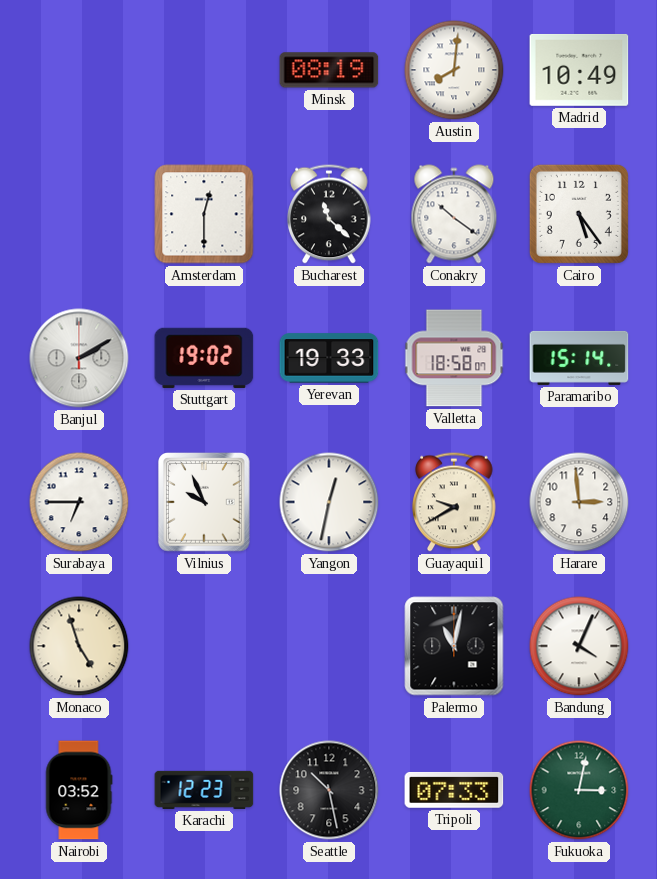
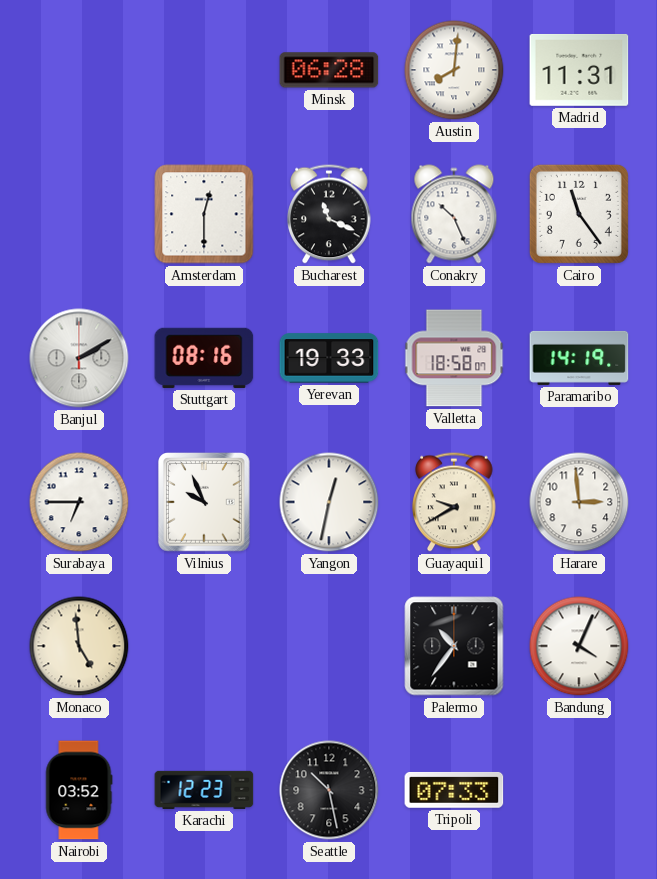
Minsk: 08:19 -> 06:28
Madrid: 10:49 -> 11:31
Bucharest: 11:22 -> 11:19
Conakry: 10:21 -> 10:26
Cairo: 5:24 -> 11:24
Stuttgart: 19:02 -> 08:16
Paramaribo: 15:14 -> 14:19
Monaco: 4:57 -> 4:59
Palermo: 11:02 -> 10:36
Fukuoka: 3:02 -> none
